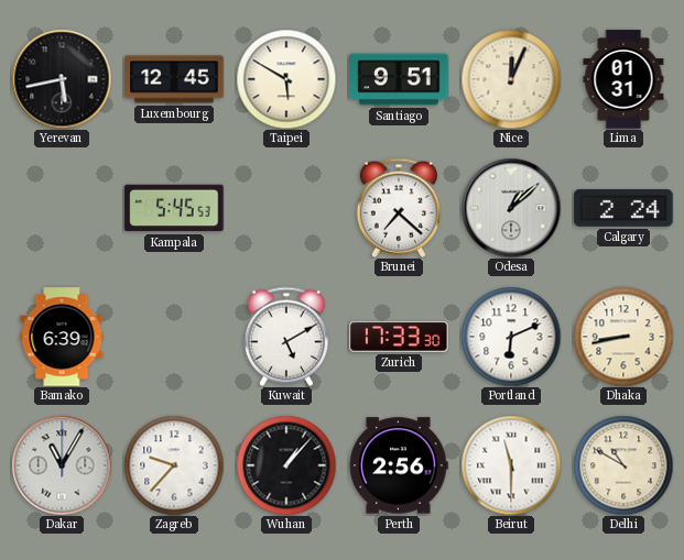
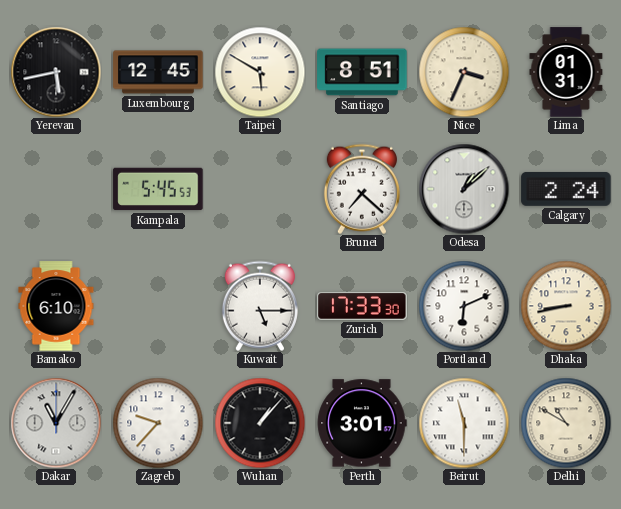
Santiago: 9:51 -> 8:51
Nice: 12:04 -> 3:34
Bamako: 6:39 -> 6:10
Kuwait: 5:10 -> 5:15
Perth: 2:56 -> 3:01
